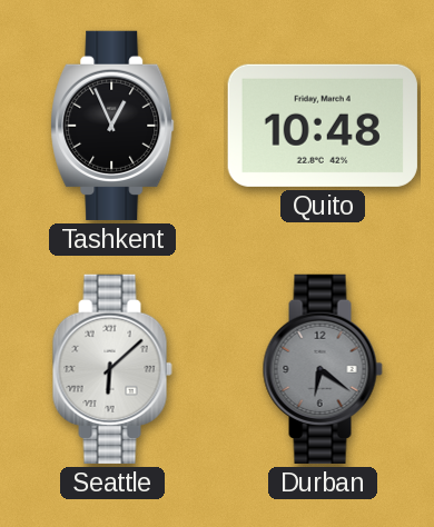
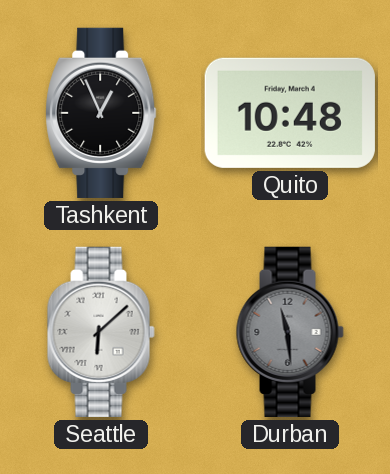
Durban: 6:21 -> 11:29
